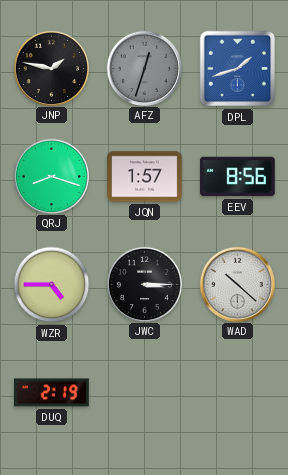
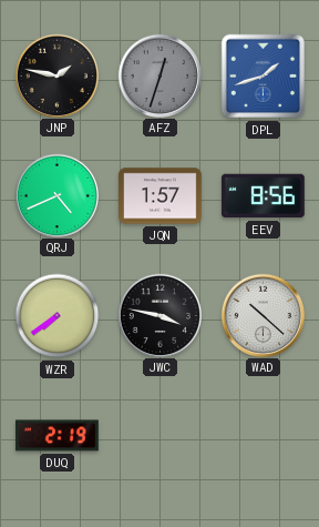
QRJ: 8:18 -> 4:41
WZR: 4:45 -> 7:39
JWC: 3:15 -> 3:47
